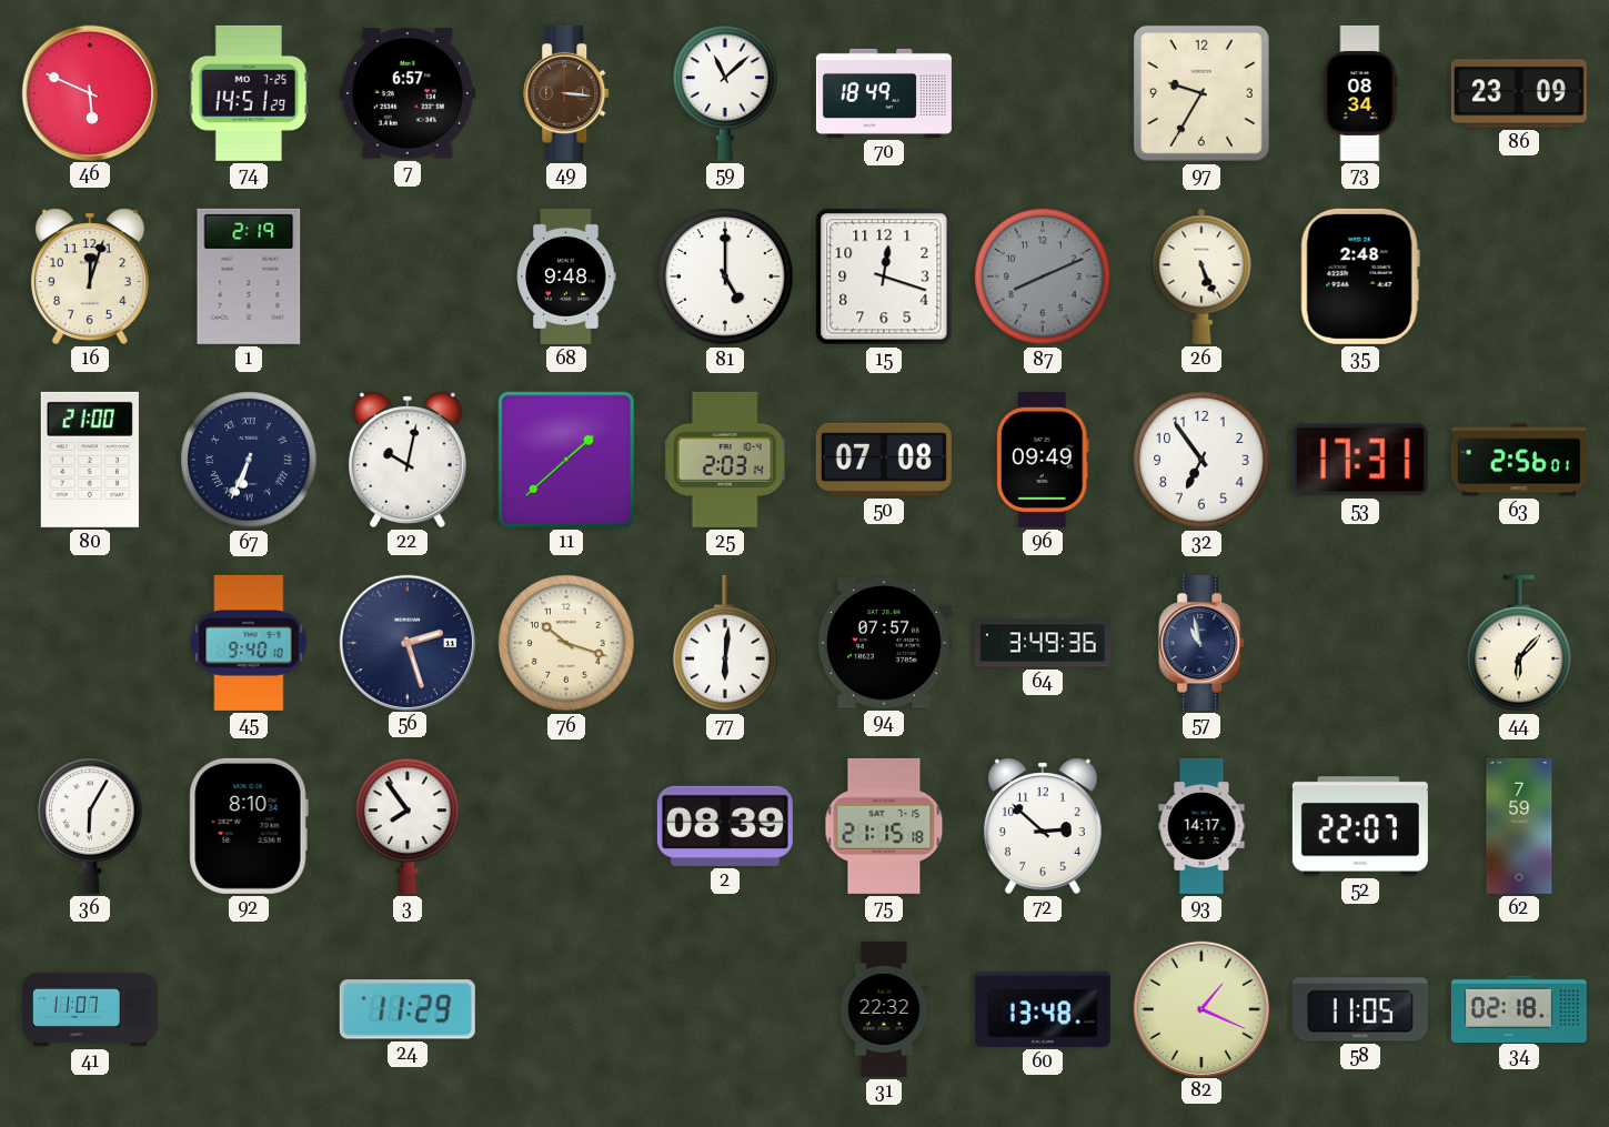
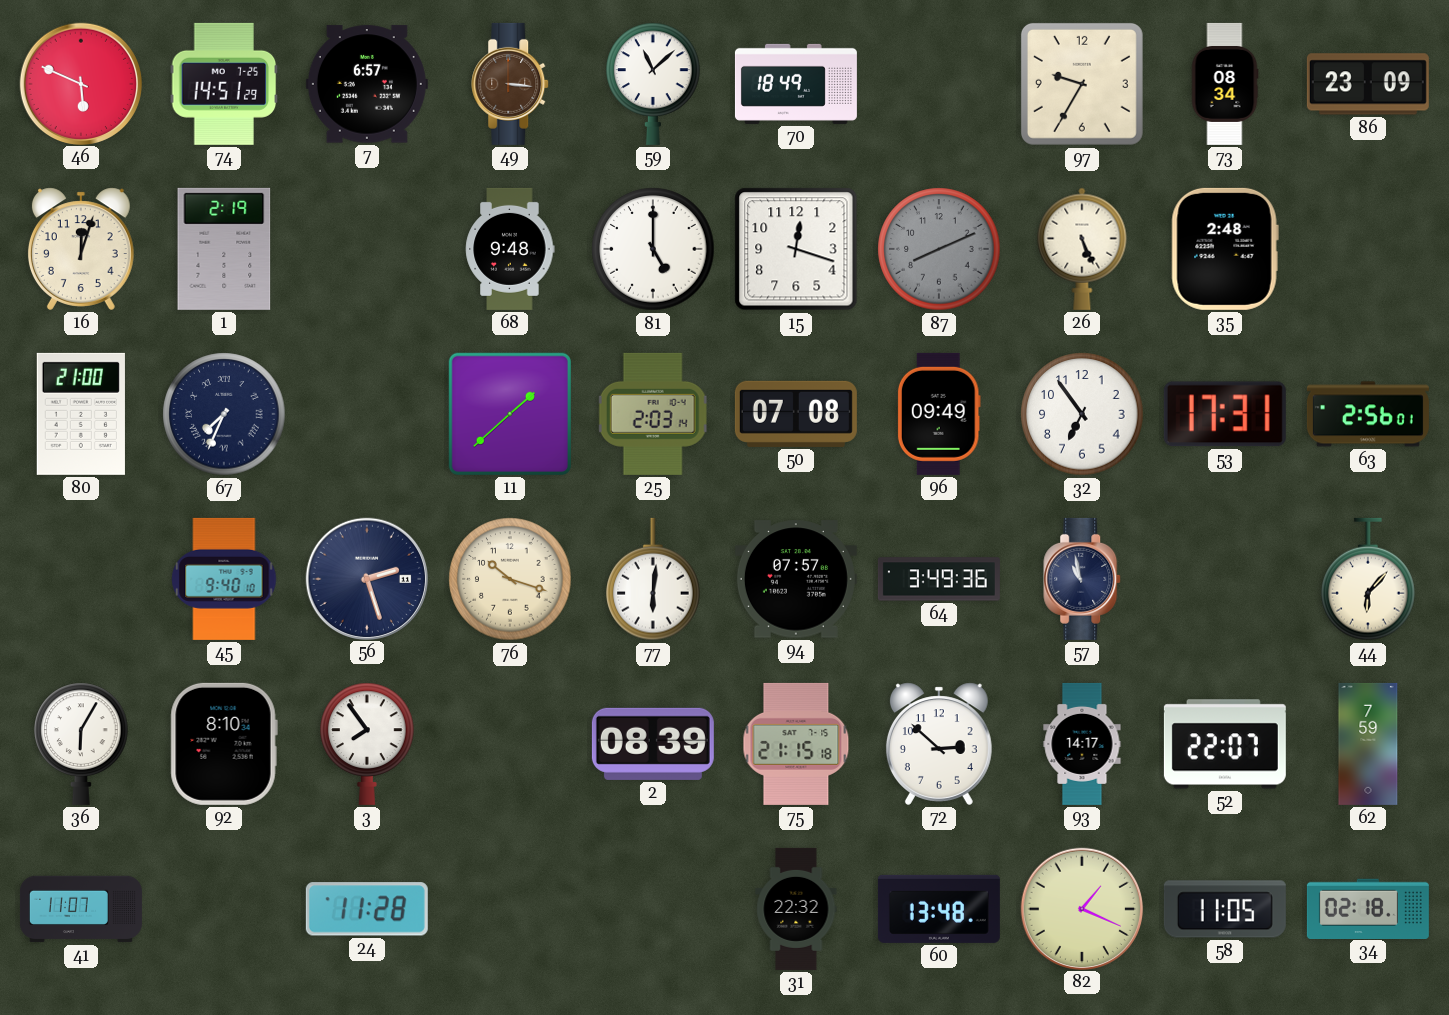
67: 6:34 -> 7:34
22: 10:02 -> none
24: 11:29 -> 11:28
